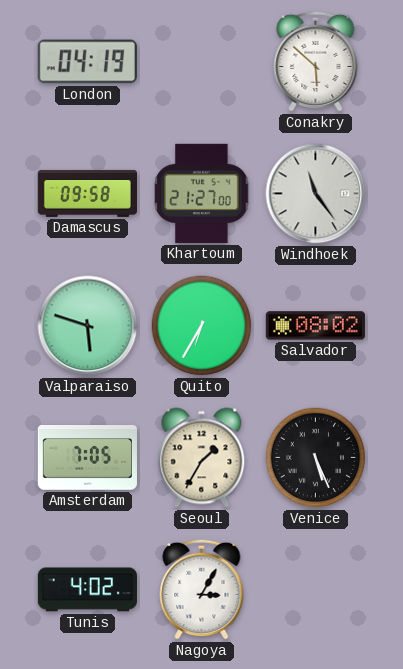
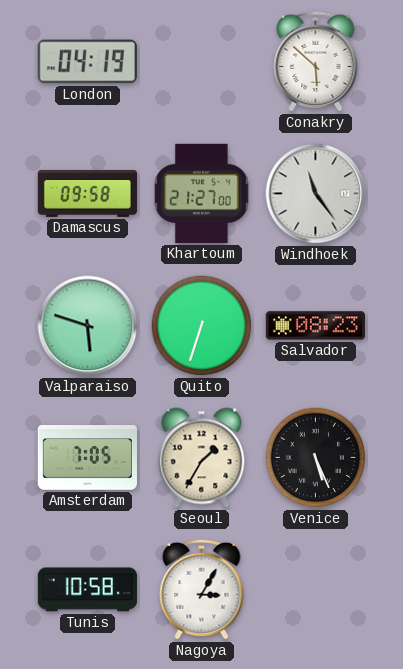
Quito: 6:35 -> 6:33
Salvador: 08:02 -> 08:23
Tunis: 4:02 -> 10:58
